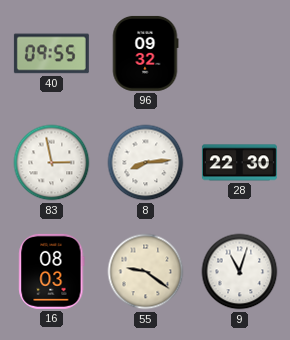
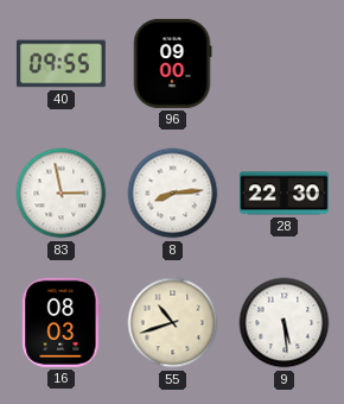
96: 09:32 -> 09:00
55: 9:21 -> 10:42
9: 11:03 -> 5:29
